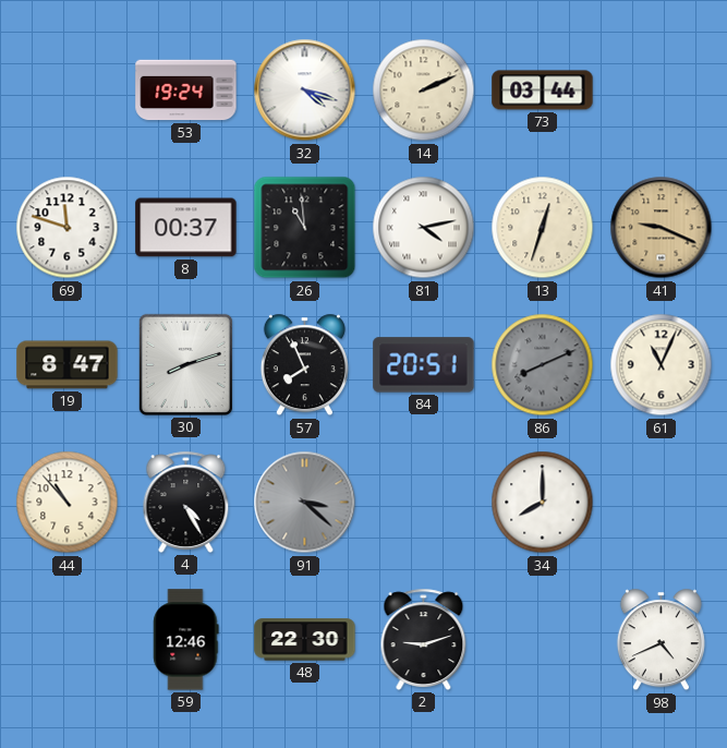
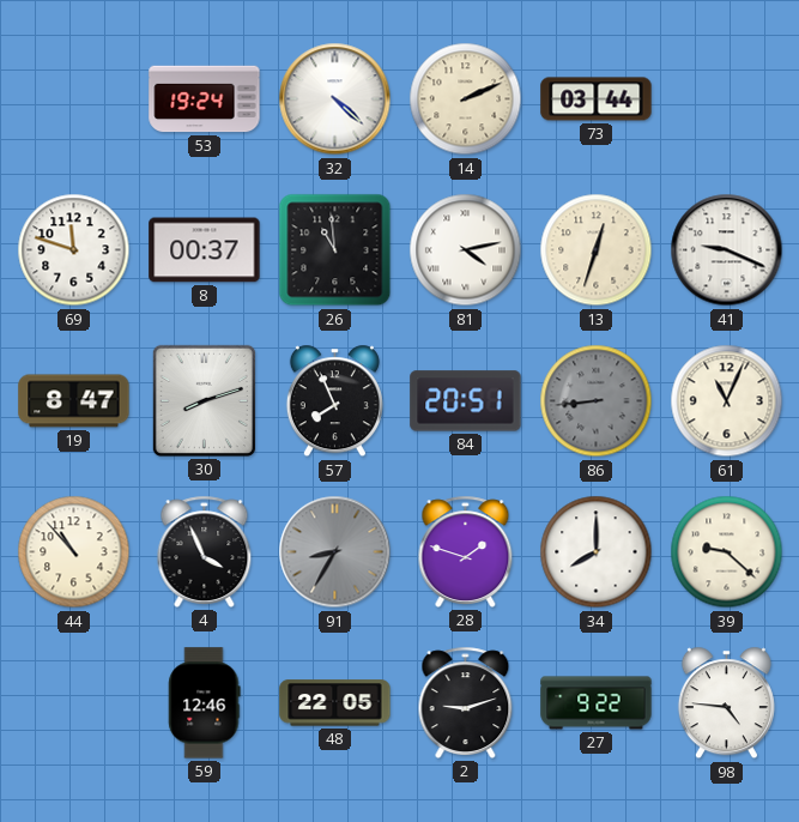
32: 4:18 -> 4:22
41 dial: champagne -> white
86: 8:11 -> 8:44
4: 4:25 -> 3:56
91: 3:22 -> 8:35
28: none -> 1:48
39: none -> 9:22
48: 22:30 -> 22:05
27: none -> 9:22
98: 4:41 -> 4:46
